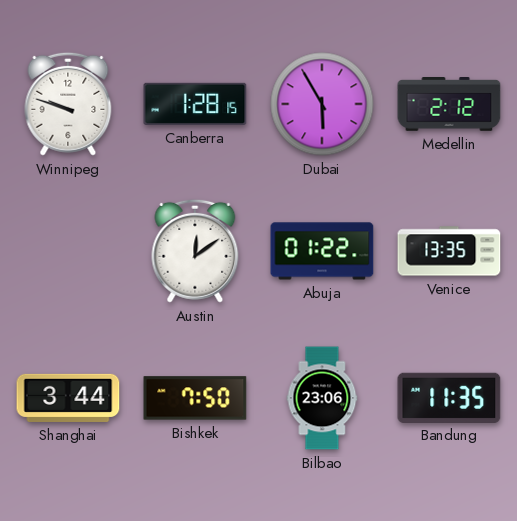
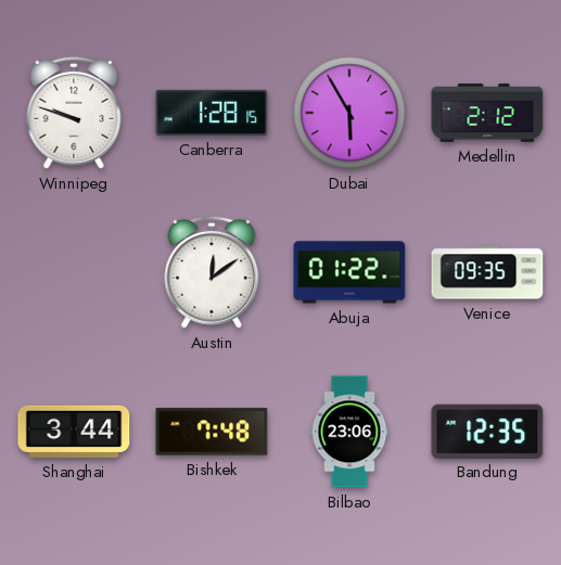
Venice: 13:35 -> 09:35
Bishkek: 7:50 -> 7:48
Bandung: 11:35 -> 12:35
